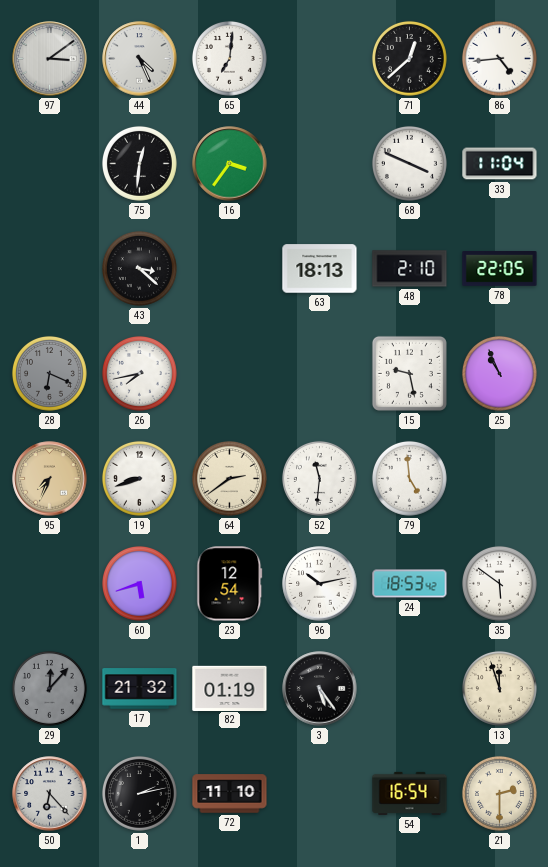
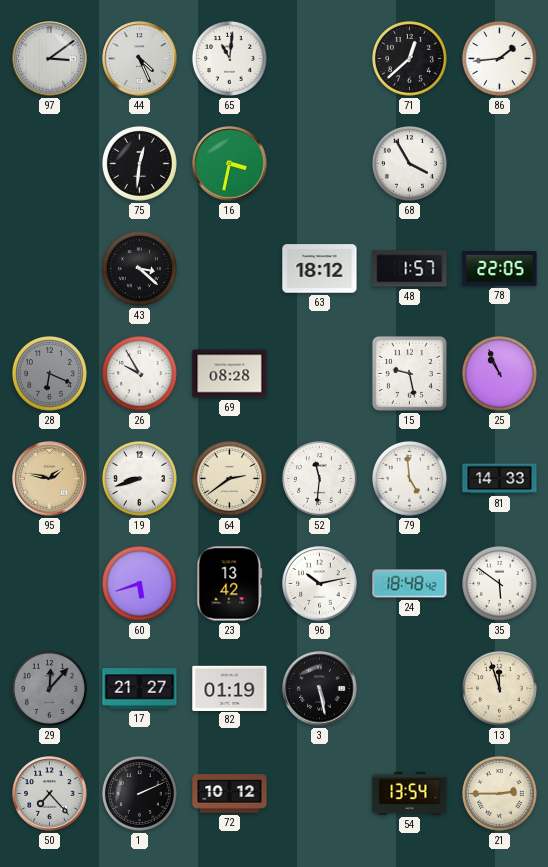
65: 7:01 -> 11:01
86: 4:44 -> 1:44
16: 3:36 -> 3:32
68: 3:49 -> 3:55
33: 11:04 -> none
63: 18:13 -> 18:12
48: 2:10 -> 1:57
26: 7:43 -> 9:55
69: none -> 08:28
95: 7:34 -> 1:47
81: none -> 14:33
23: 12:54 -> 13:42
24: 18:53 -> 18:48
17: 21:32 -> 21:27
3: 5:24 -> 5:28
50: 6:23 -> 7:23
1: 2:13 -> 2:11
72: 11:10 -> 10:12
54: 16:54 -> 13:54
21: 2:30 -> 2:45
